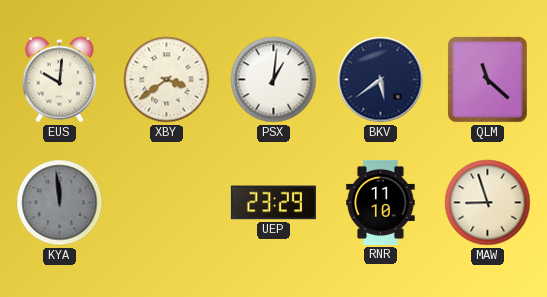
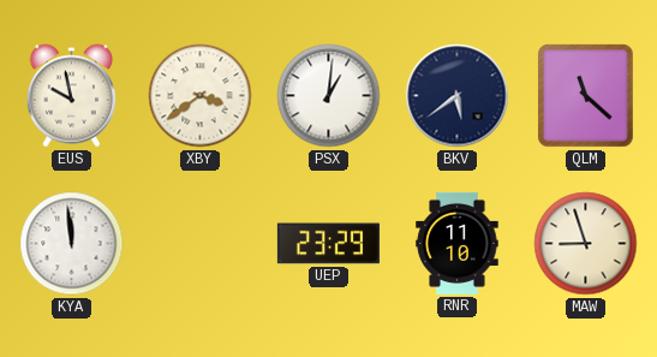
EUS: 10:01 -> 9:58
KYA dial: grey -> white
